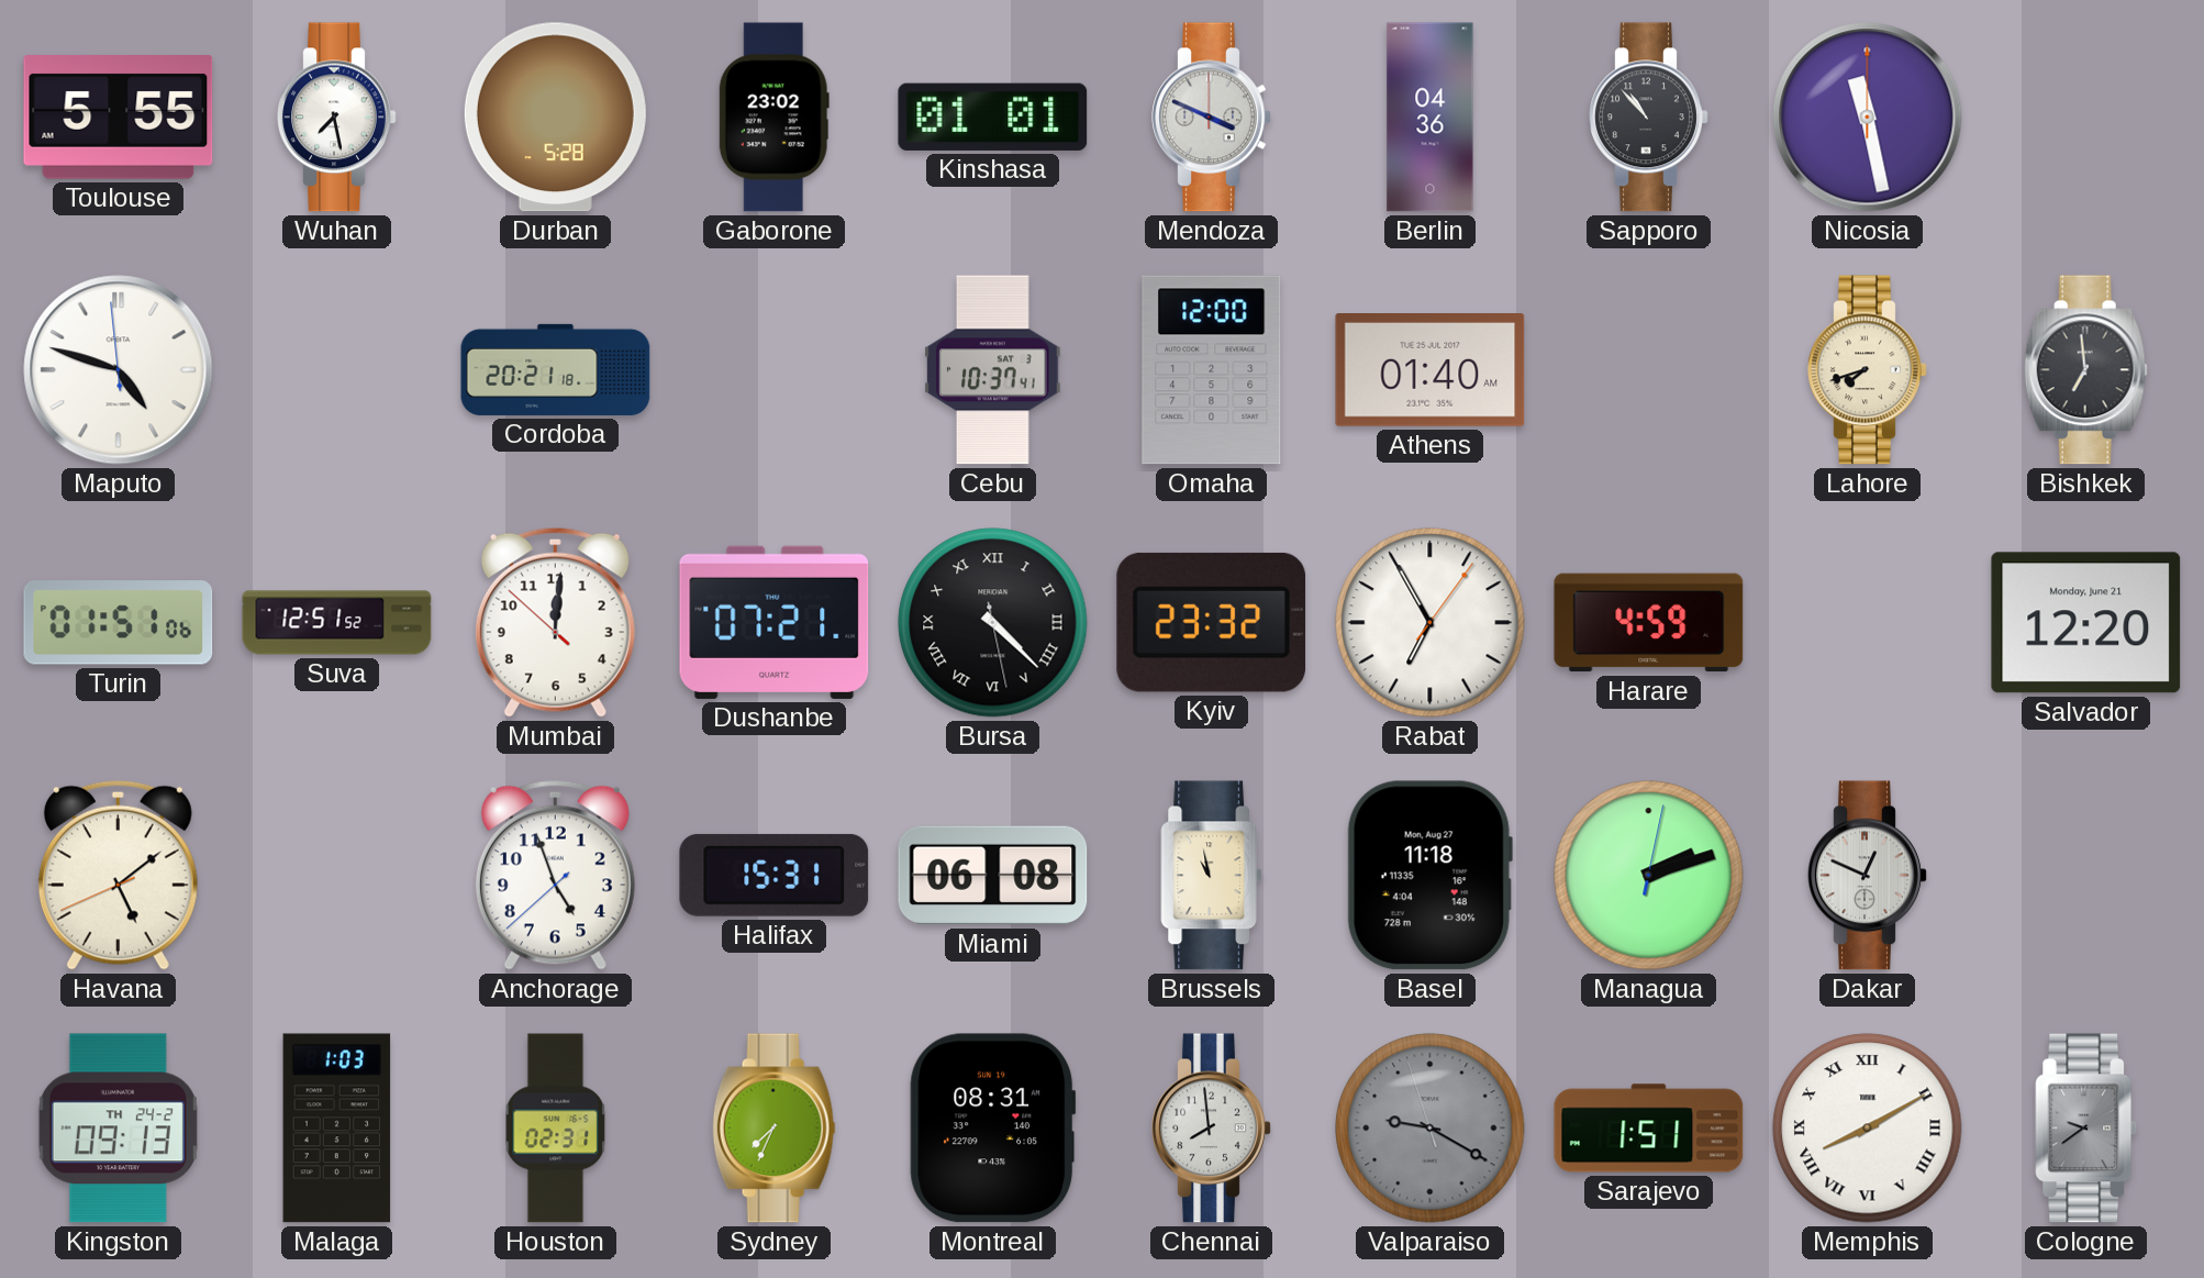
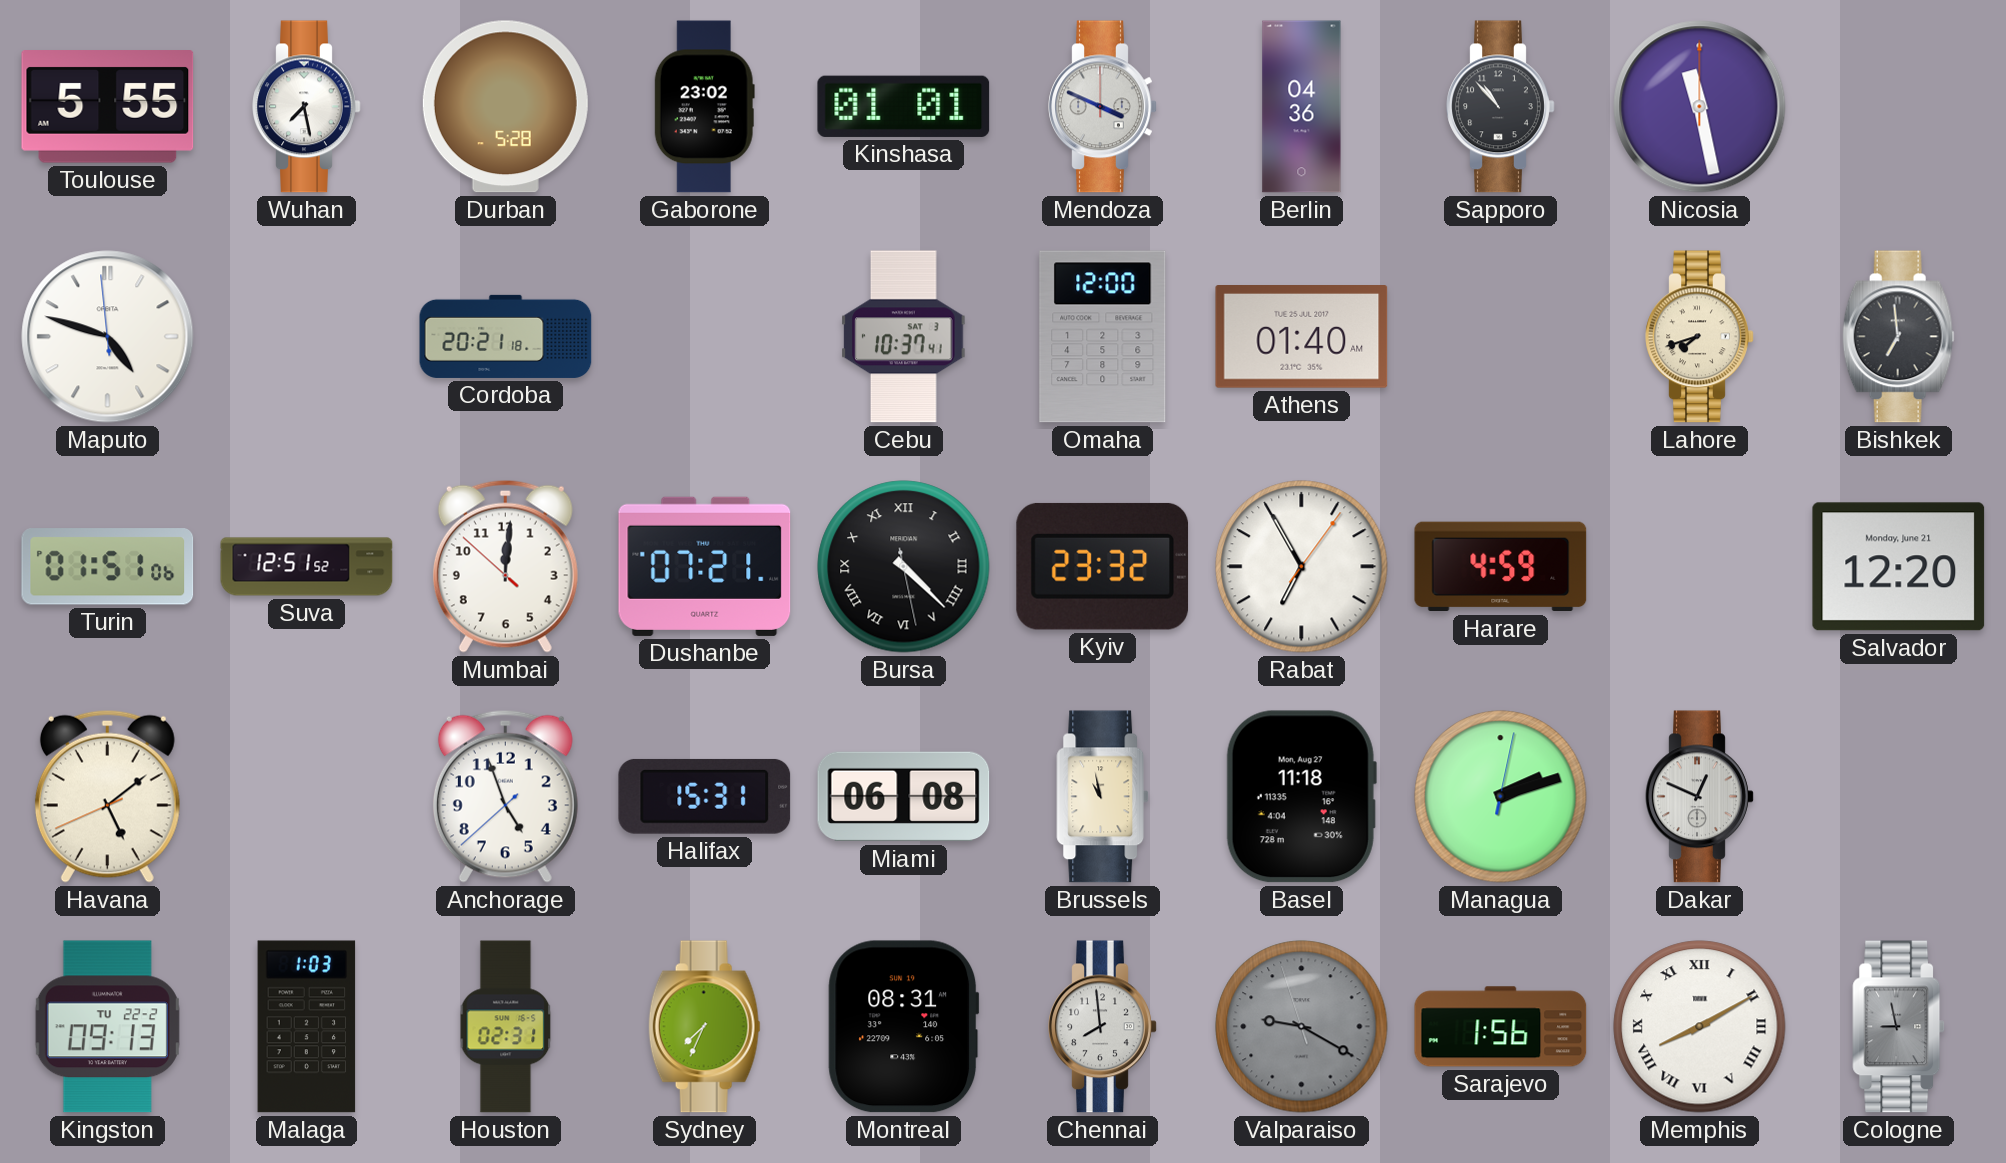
Kingston date: TH 24-2 -> TU 22-2
Sarajevo: 1:51 -> 1:56
Cologne: 9:39 -> 8:58
